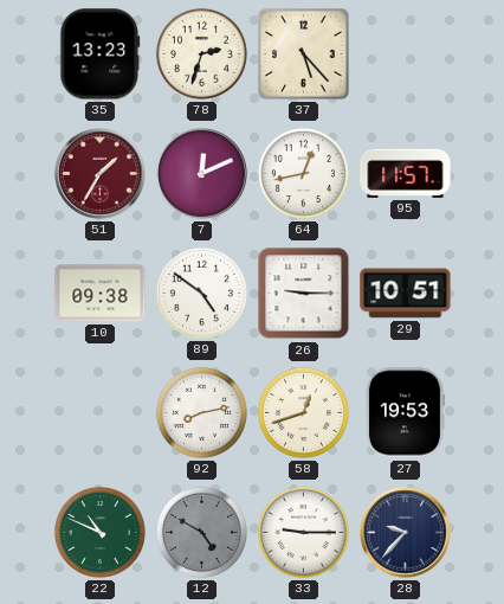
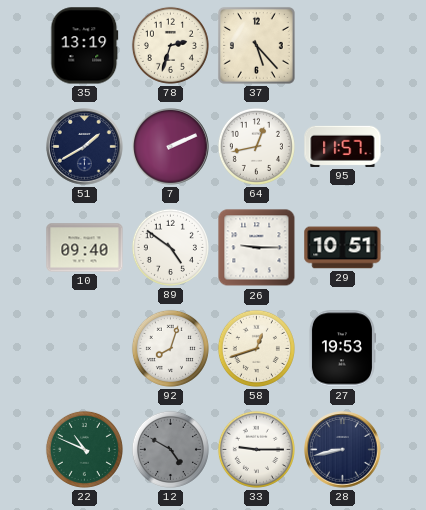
35: 13:23 -> 13:19
51: 1:35 -> 1:40
51 dial: burgundy -> navy
7: 12:11 -> 2:11
10: 09:38 -> 09:40
92: 8:13 -> 8:03
28: 9:37 -> 8:43
